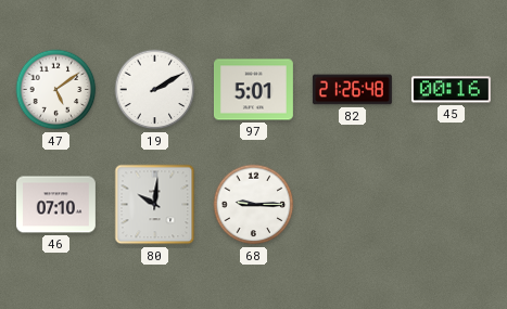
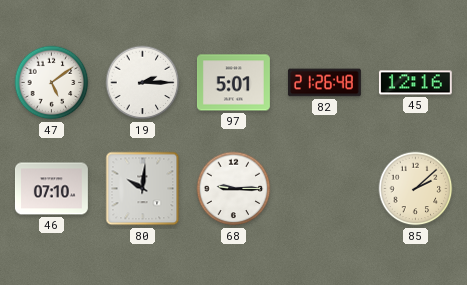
19: 2:10 -> 2:15
45: 00:16 -> 12:16
85: none -> 2:08
